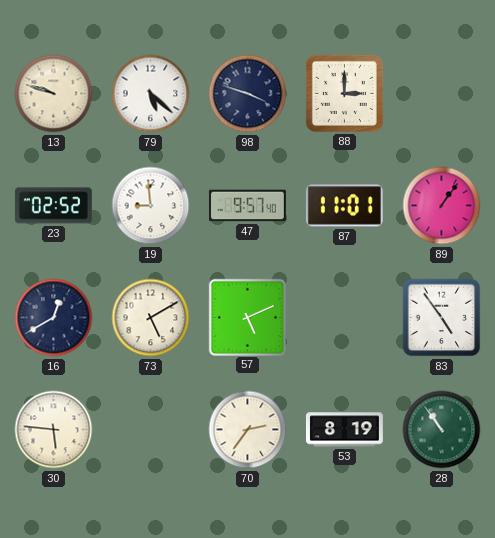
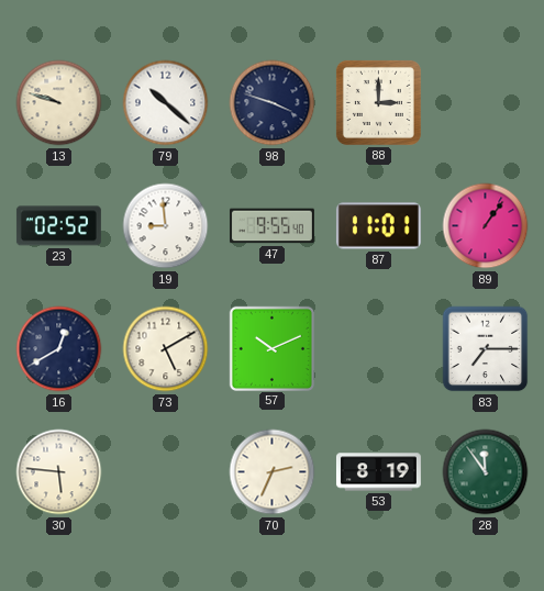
79: 5:22 -> 10:22
47: 9:57 -> 9:55
57: 5:11 -> 10:11
83: 4:54 -> 7:15
70: 2:36 -> 2:34
28: 10:54 -> 11:54
